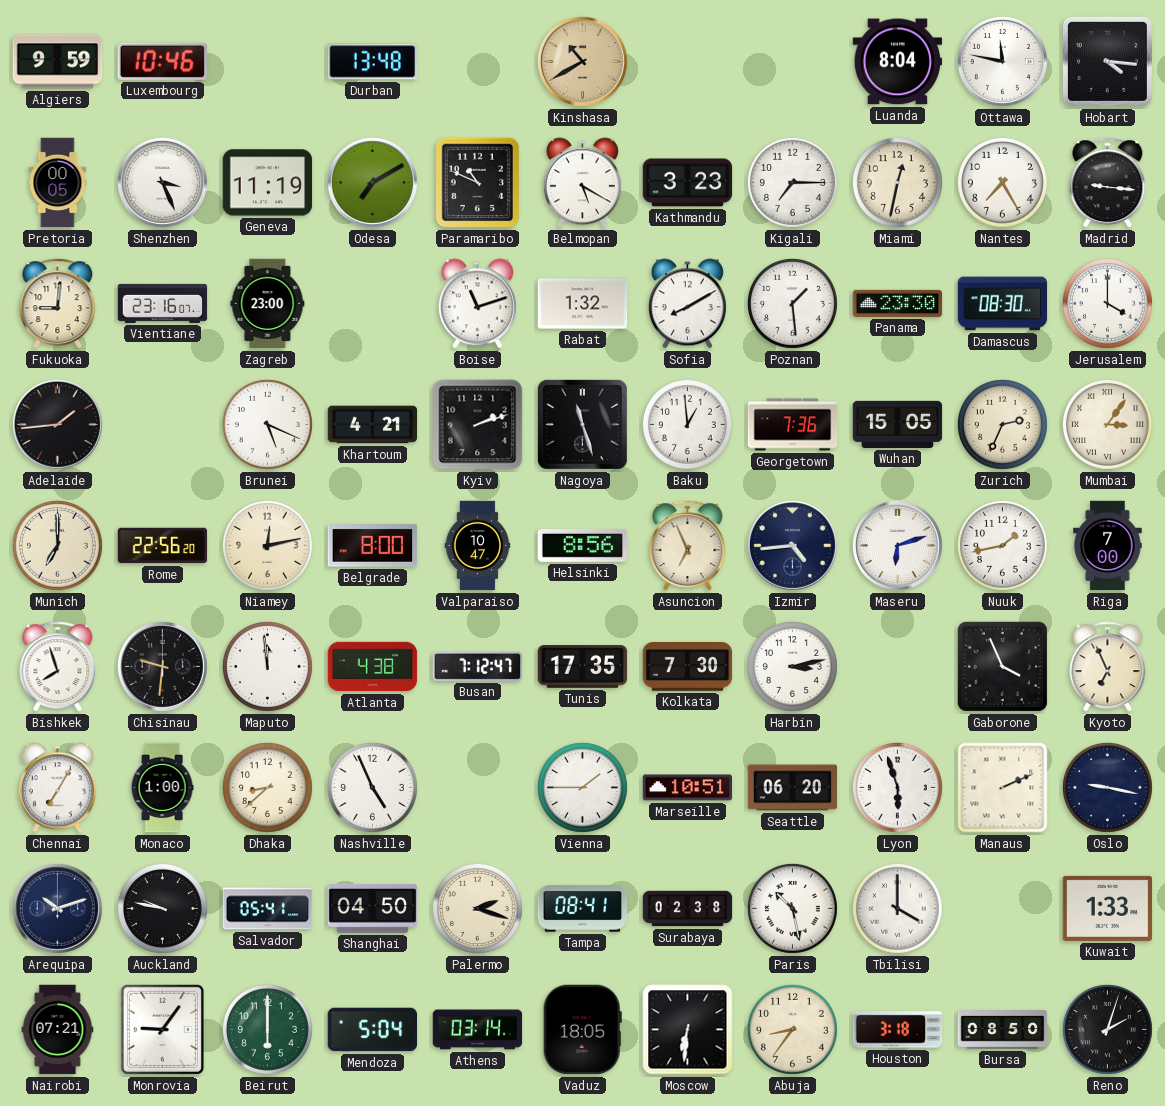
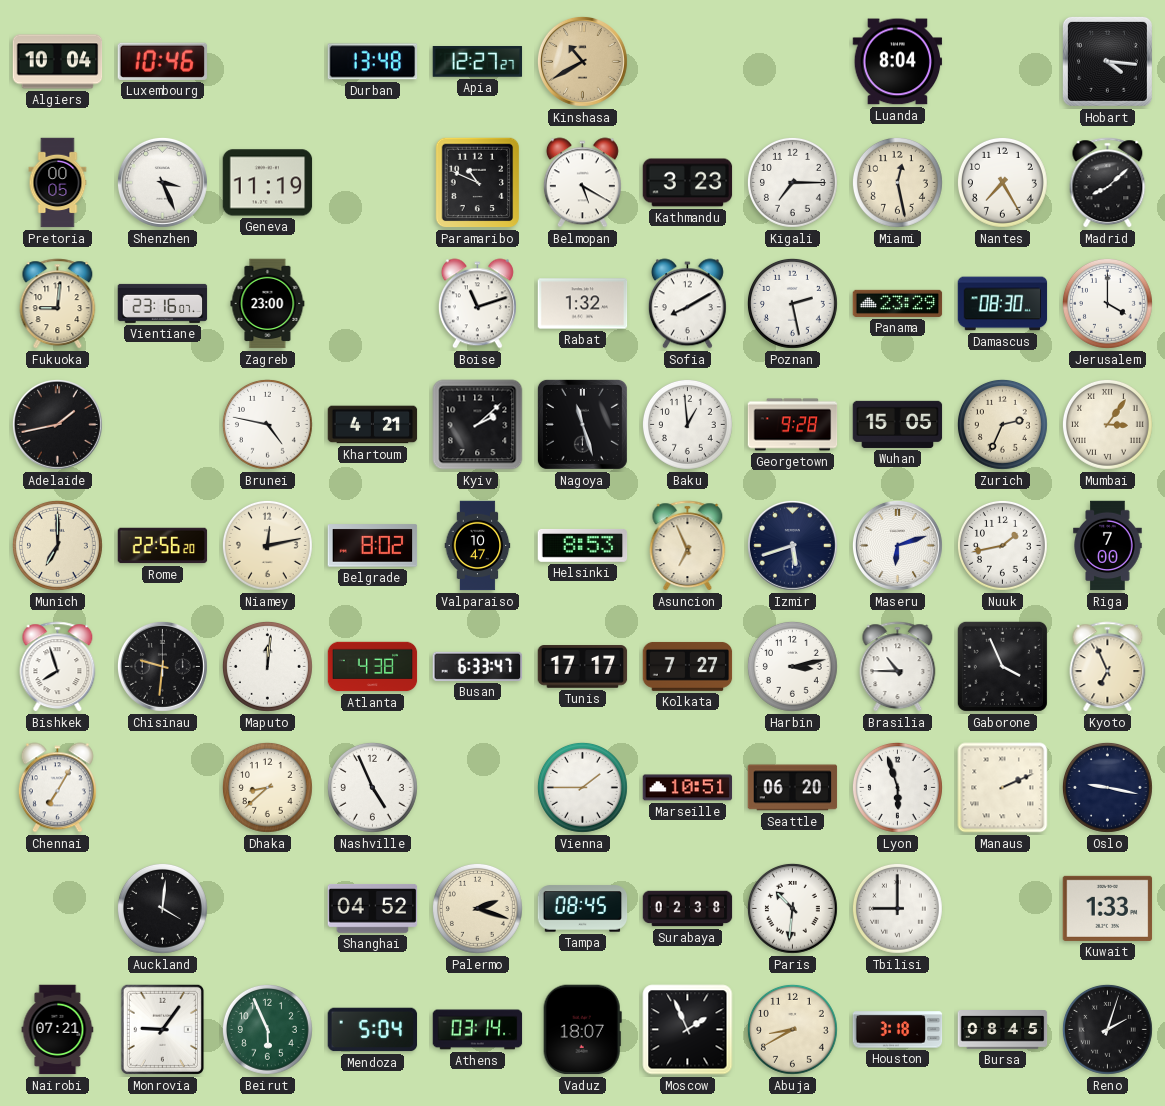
Algiers: 9:59 -> 10:04
Apia: none -> 12:27
Ottawa: 11:47 -> none
Odesa: 7:10 -> none
Miami: 12:32 -> 12:28
Madrid: 9:16 -> 8:08
Poznan: 1:29 -> 2:28
Panama: 23:30 -> 23:29
Adelaide: 1:44 -> 1:43
Brunei: 5:19 -> 4:47
Kyiv: 2:12 -> 2:08
Georgetown: 7:36 -> 9:28
Belgrade: 8:00 -> 8:02
Helsinki: 8:56 -> 8:53
Izmir: 4:44 -> 5:42
Maputo: 11:59 -> 12:01
Busan: 7:12 -> 6:33
Tunis: 17:35 -> 17:17
Kolkata: 7:30 -> 7:27
Brasilia: none -> 10:45
Monaco: 1:00 -> none
Arequipa: 10:12 -> none
Auckland: 9:47 -> 4:01
Salvador: 05:41 -> none
Shanghai: 04:50 -> 04:52
Tampa: 08:41 -> 08:45
Paris: 10:28 -> 10:31
Tbilisi: 4:00 -> 9:00
Beirut: 6:00 -> 5:56
Vaduz: 18:05 -> 18:07
Moscow: 6:31 -> 1:56
Abuja: 8:36 -> 8:40
Bursa: 08:50 -> 08:45
